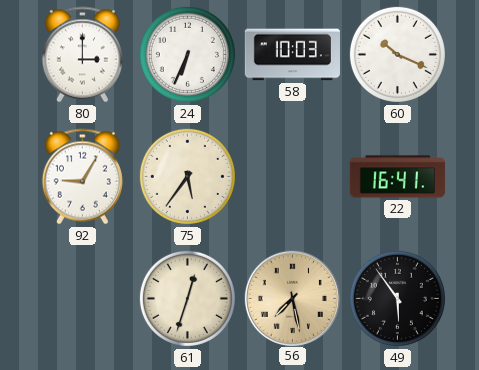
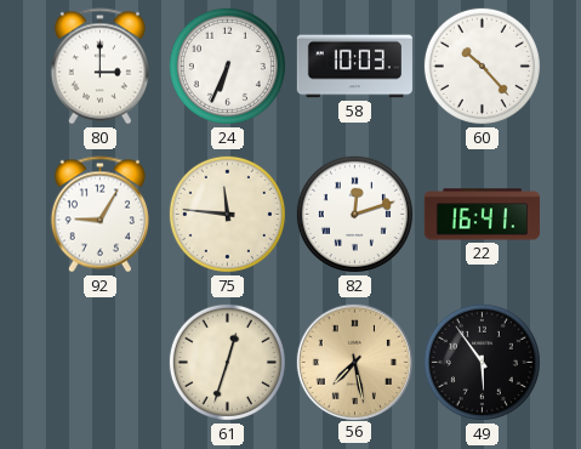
60: 10:19 -> 10:23
75: 5:36 -> 11:46
82: none -> 12:12
